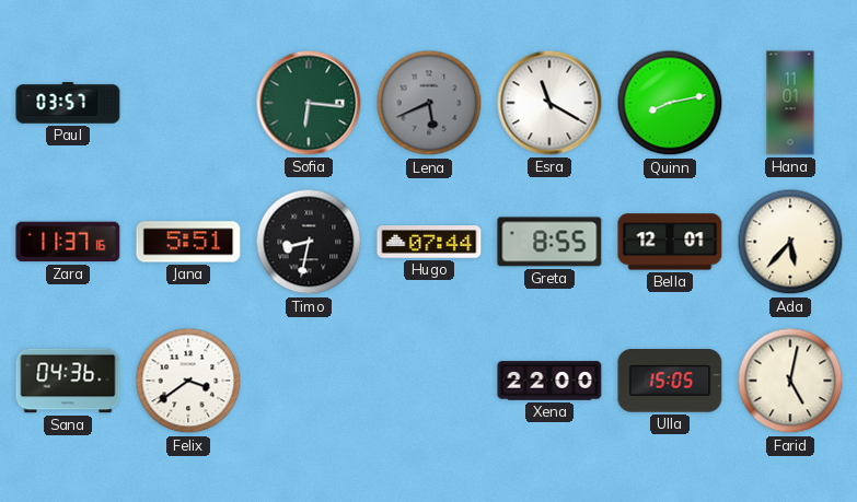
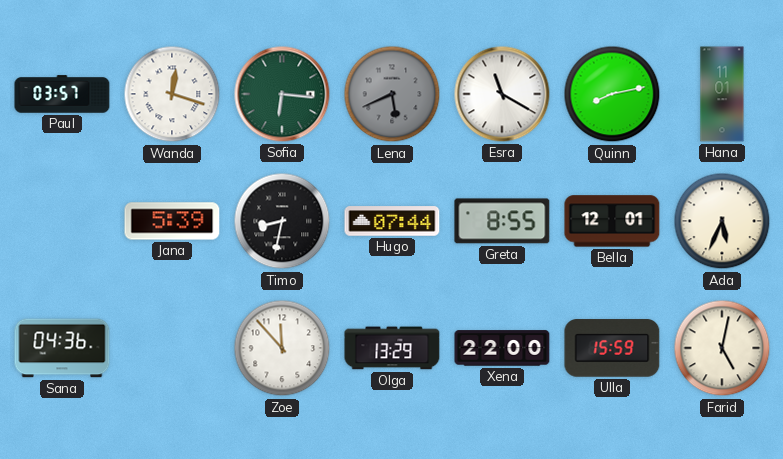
Wanda: none -> 12:18
Zara: 11:37 -> none
Jana: 5:51 -> 5:39
Ada: 5:37 -> 5:34
Felix: 3:39 -> none
Zoe: none -> 11:53
Olga: none -> 13:29
Ulla: 15:05 -> 15:59
